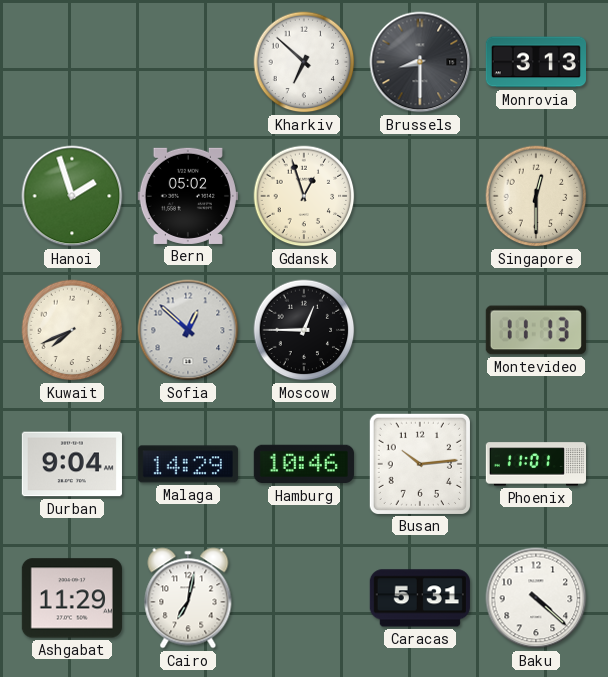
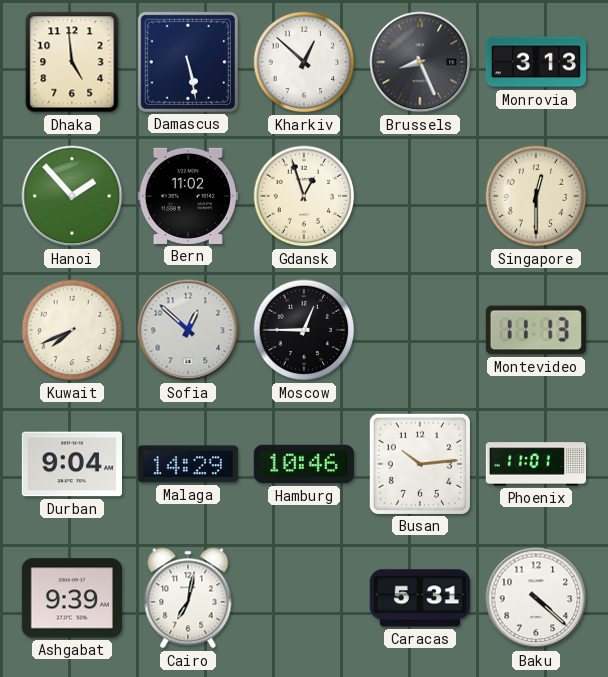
Dhaka: none -> 4:59
Damascus: none -> 5:28
Kharkiv: 6:52 -> 12:52
Brussels: 8:30 -> 8:26
Hanoi: 1:57 -> 1:53
Bern: 05:02 -> 11:02
Ashgabat: 11:29 -> 9:39
